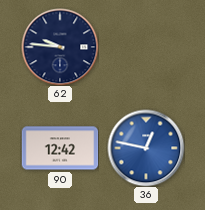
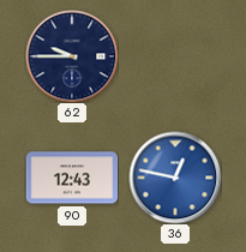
62: 9:46 -> 9:45
90: 12:42 -> 12:43
